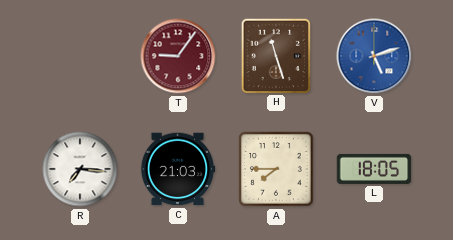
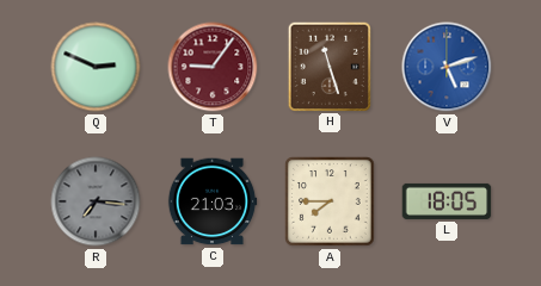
Q: none -> 2:49
R dial: white -> grey
